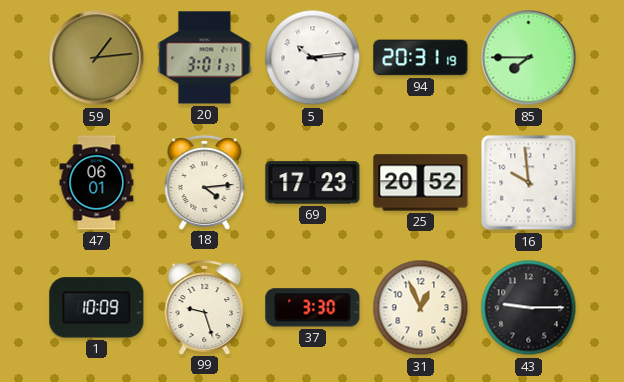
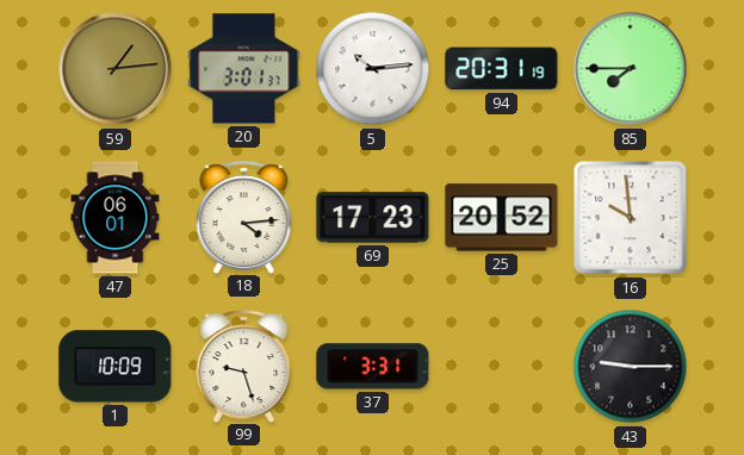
37: 3:30 -> 3:31
31: 12:56 -> none
